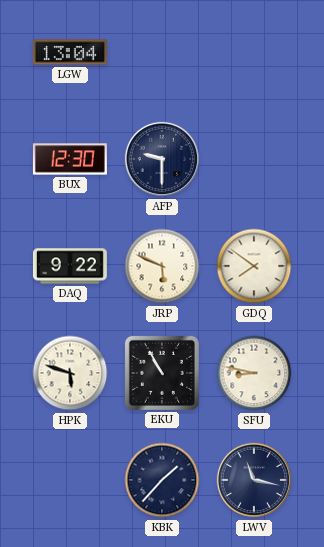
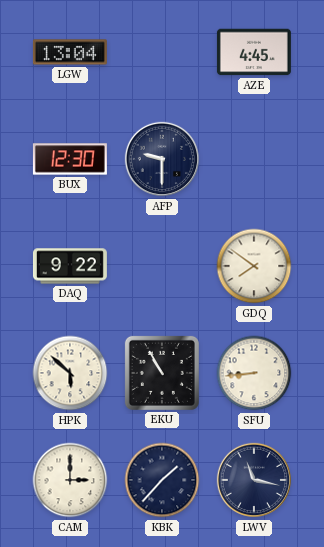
AZE: none -> 4:45
JRP: 5:49 -> none
HPK: 5:48 -> 5:52
SFU: 8:47 -> 8:44
CAM: none -> 3:00
